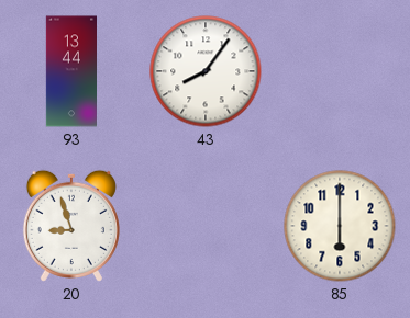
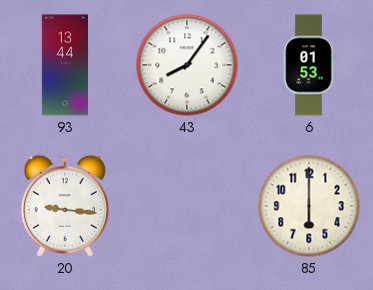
6: none -> 01:53
20: 8:57 -> 9:16
